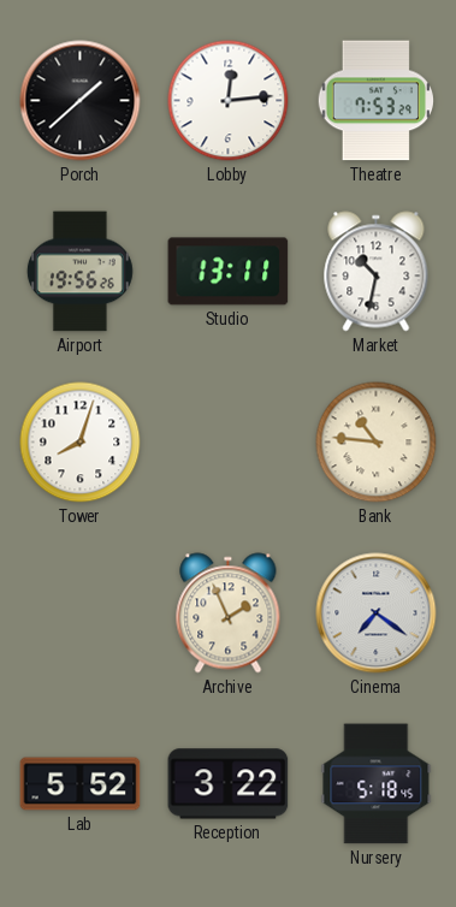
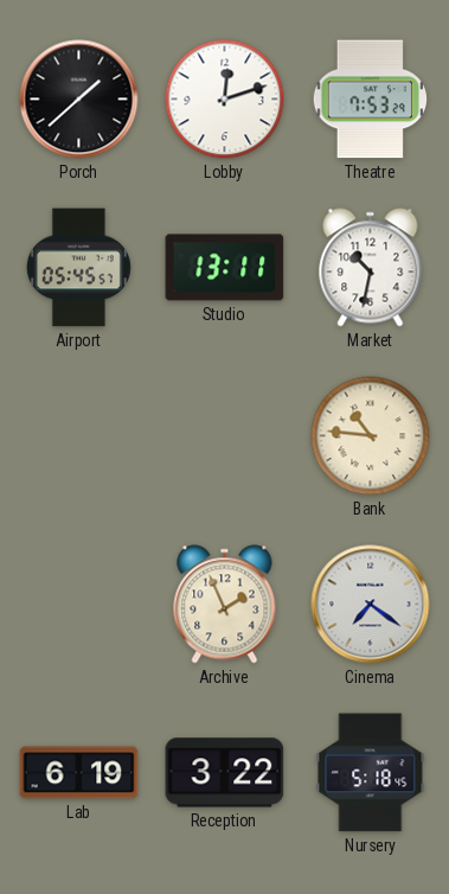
Lobby: 12:14 -> 12:12
Airport: 19:56 -> 05:45
Tower: 8:03 -> none
Lab: 5:52 -> 6:19
